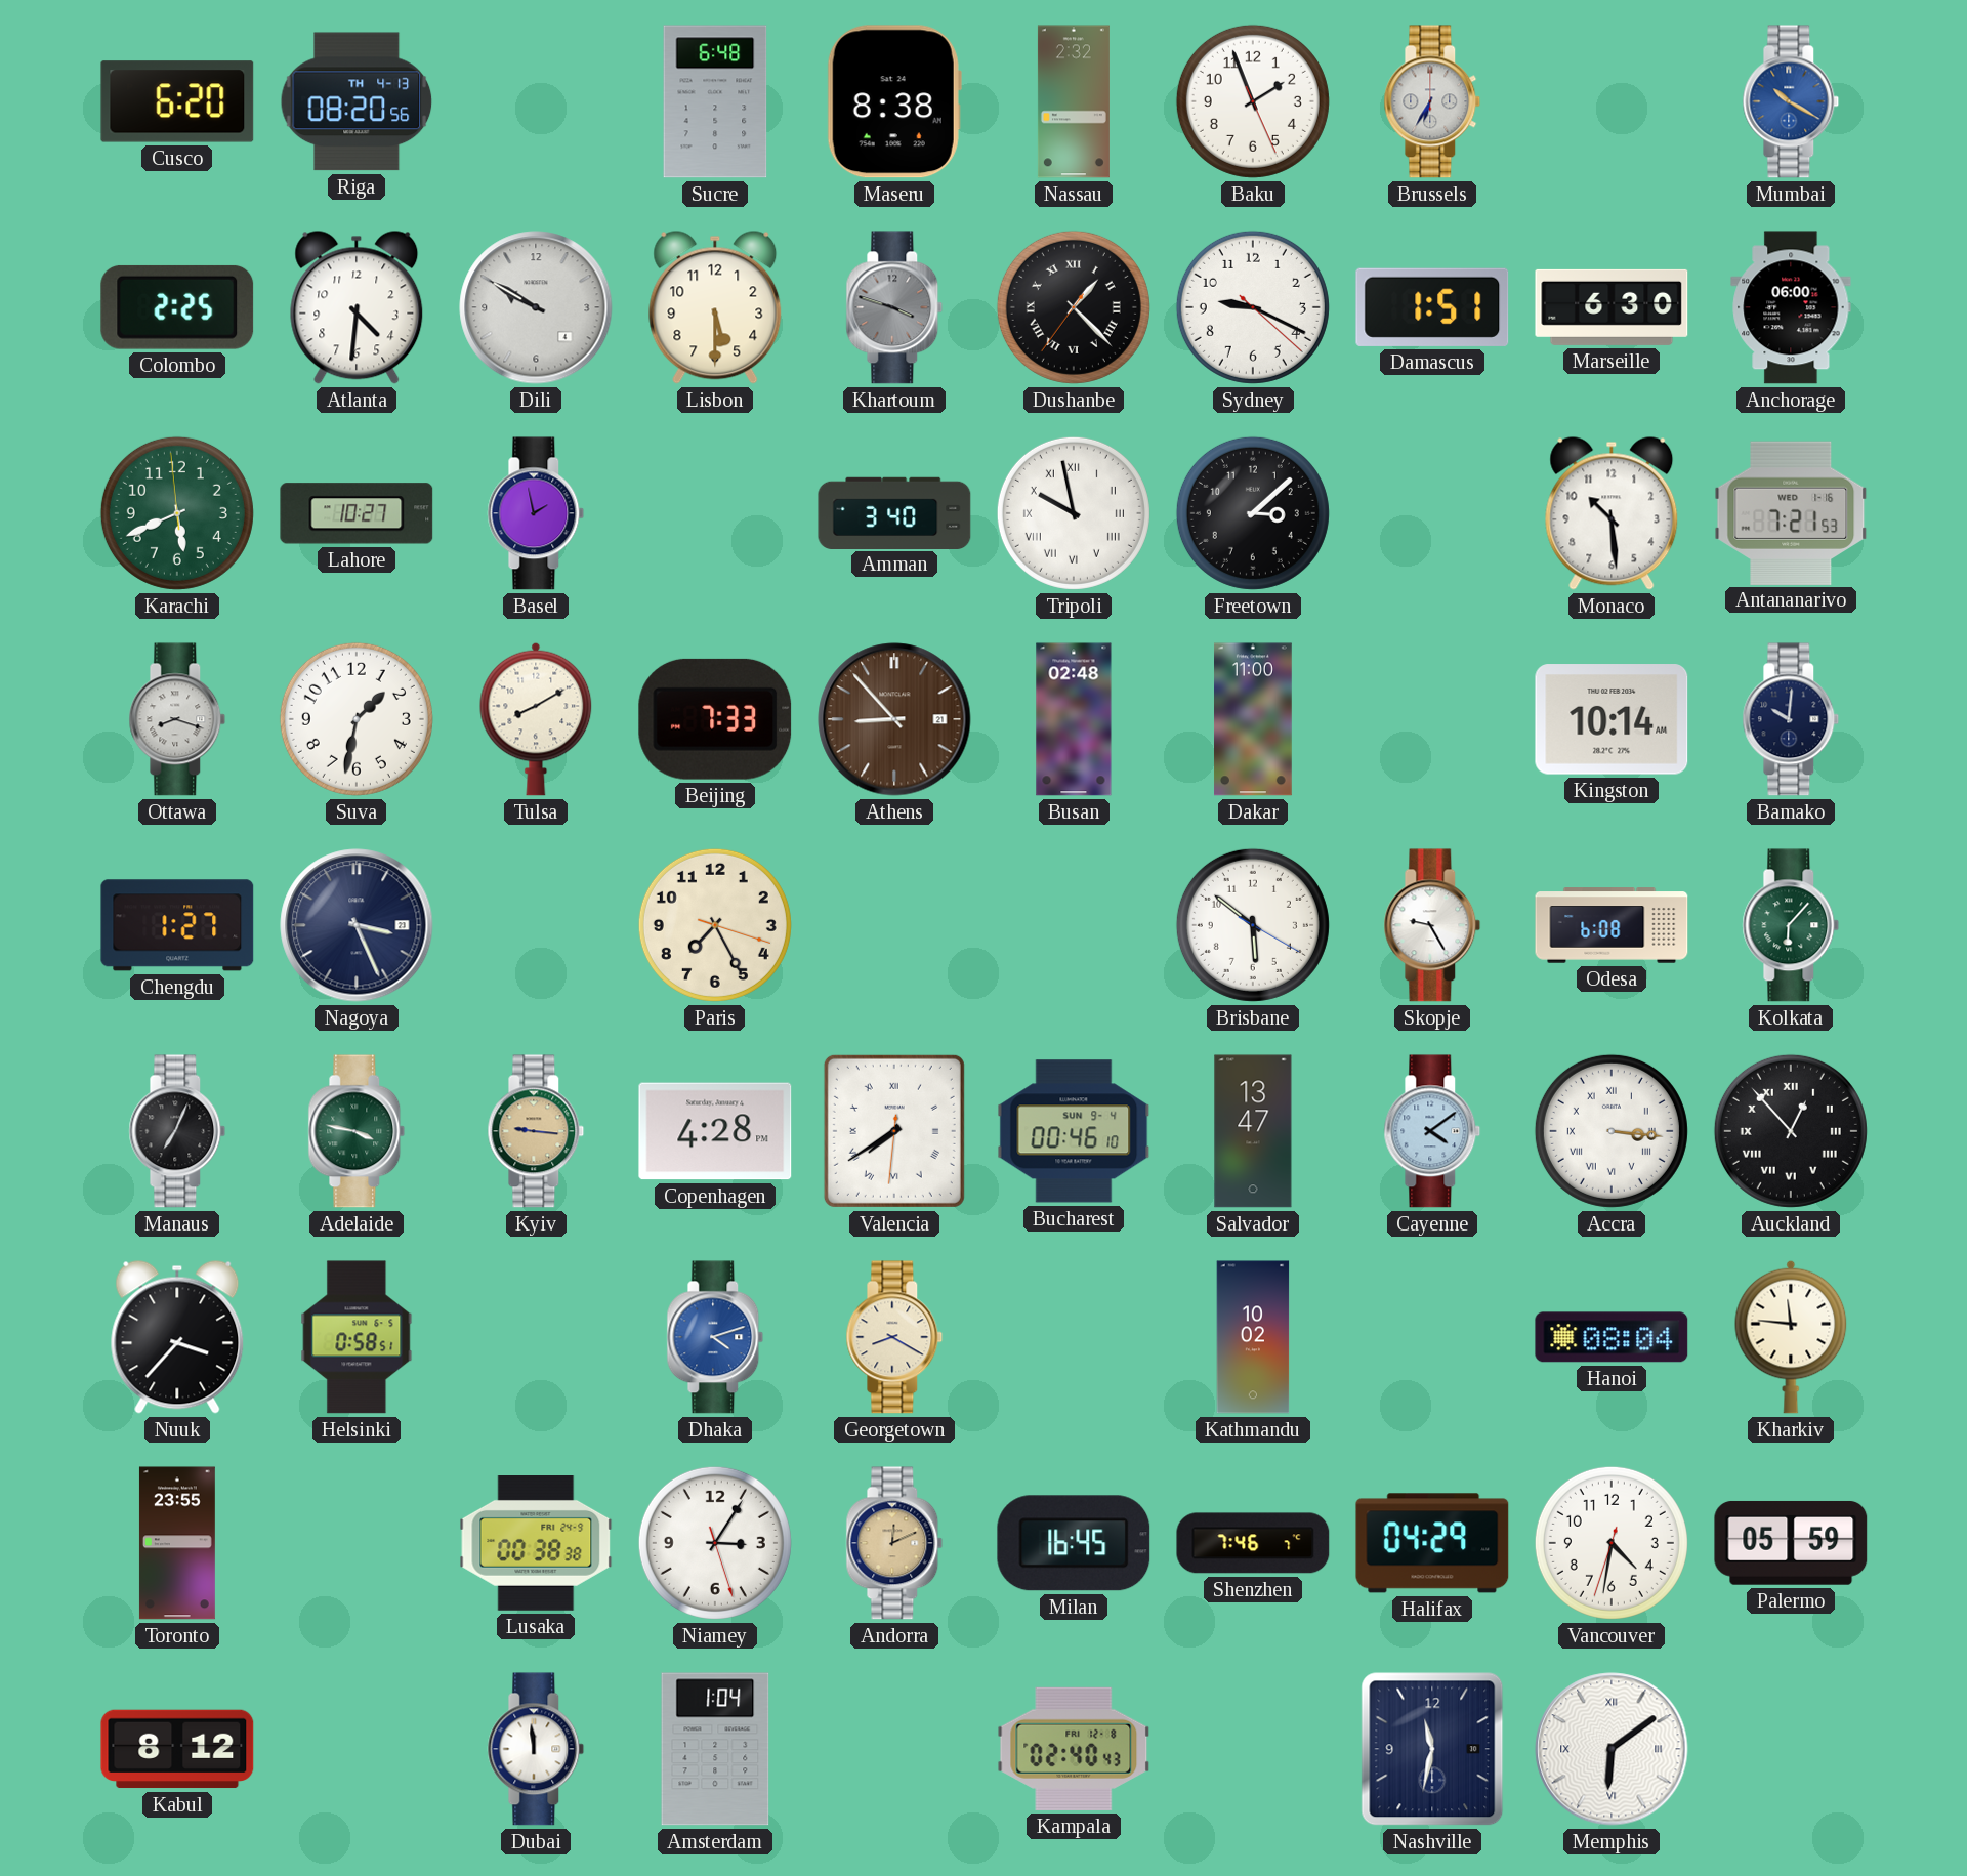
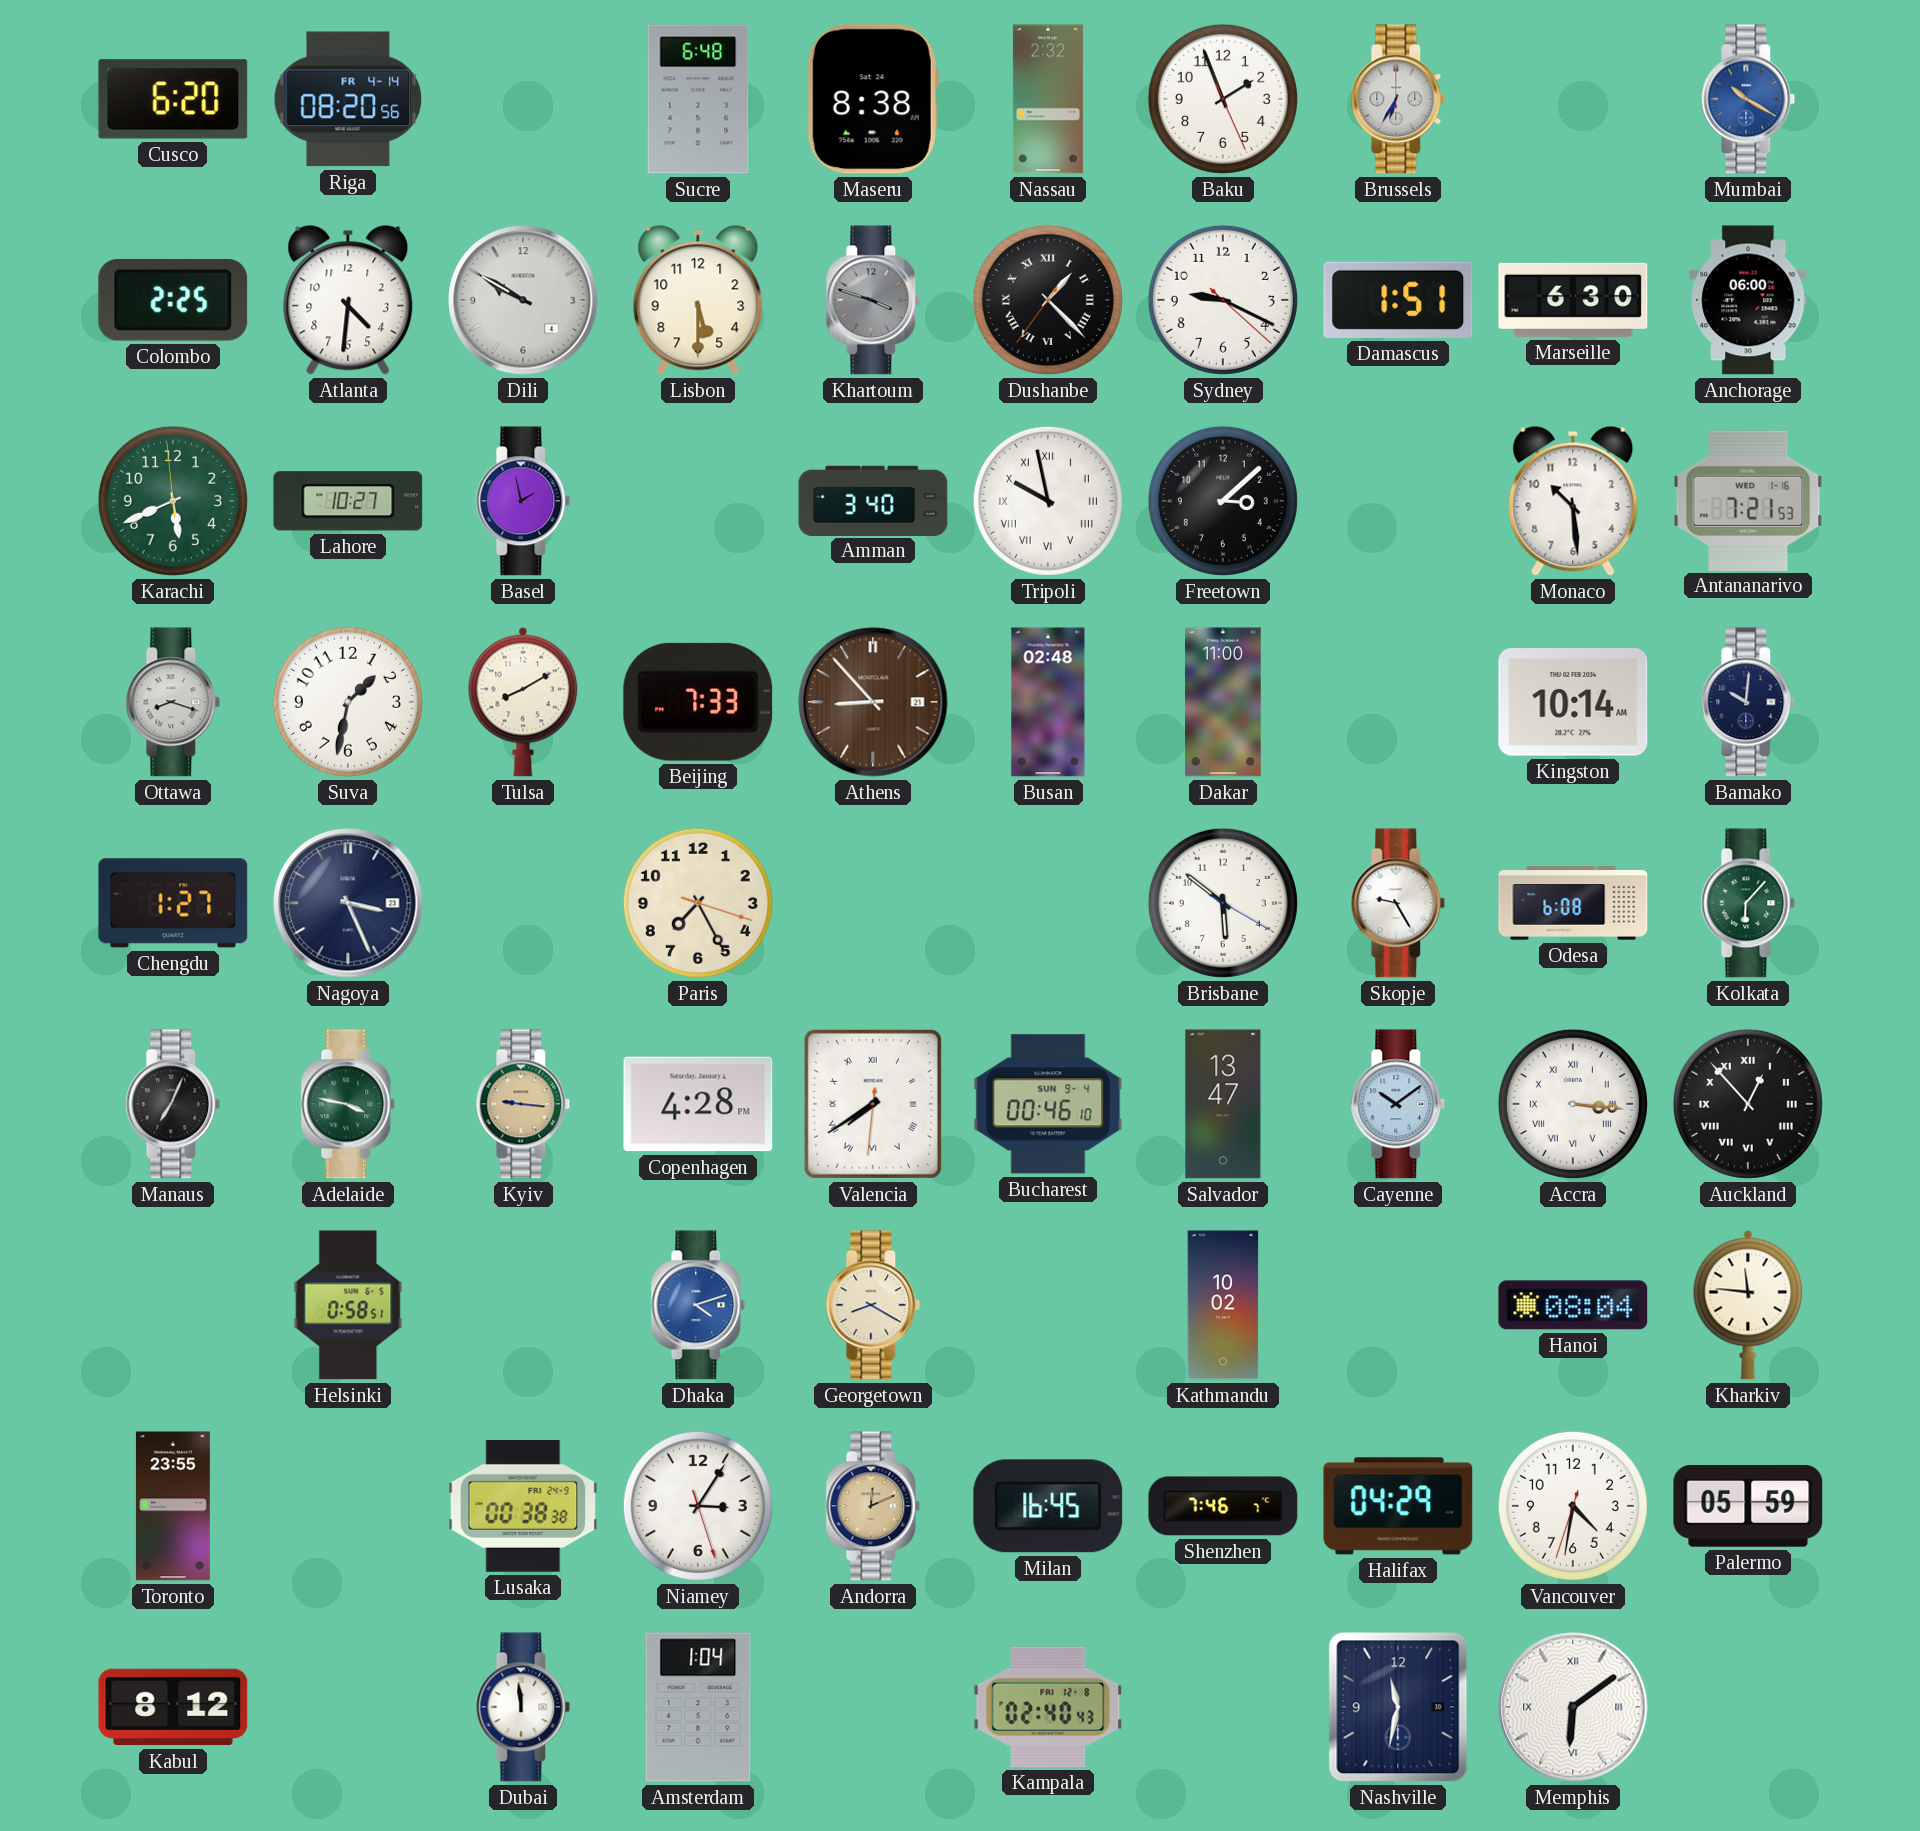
Riga date: TH 4-13 -> FR 4-14
Cayenne: 4:09 -> 10:09
Nuuk: 3:37 -> none
